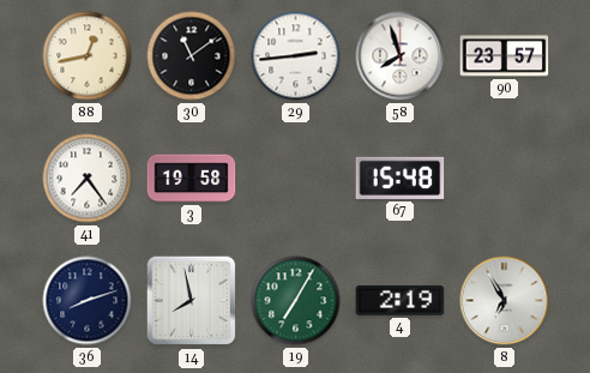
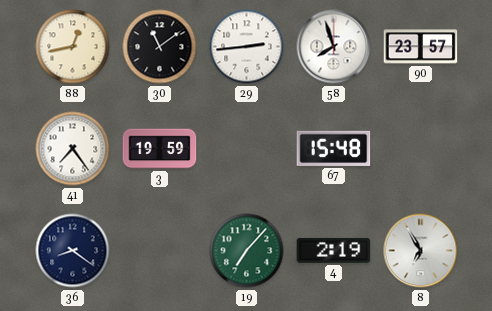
3: 19:58 -> 19:59
36: 8:12 -> 8:21
14: 7:58 -> none
19: 7:05 -> 7:07
